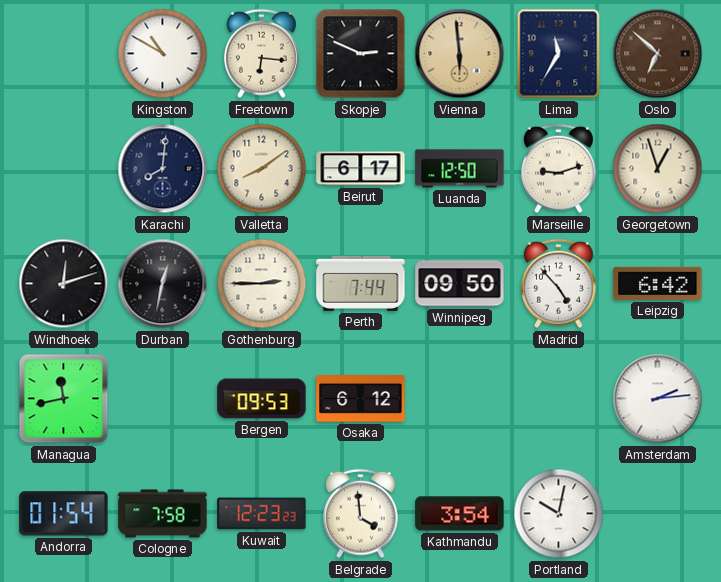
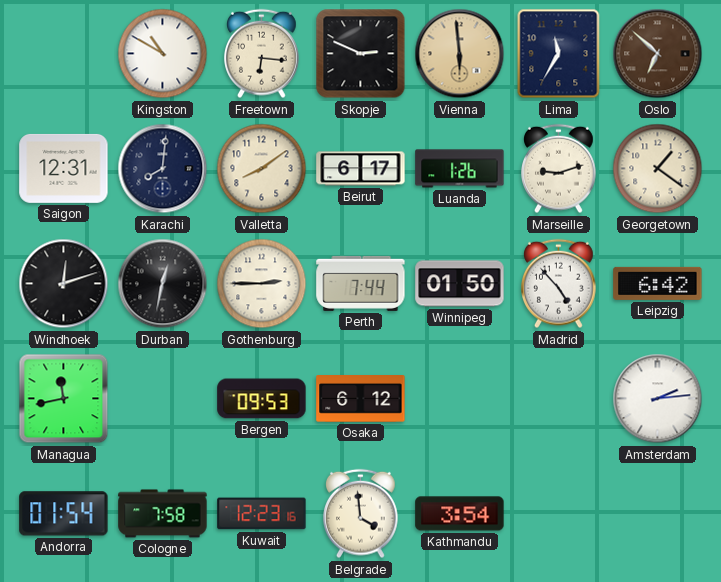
Saigon: none -> 12:31
Luanda: 12:50 -> 1:26
Georgetown: 12:57 -> 1:21
Winnipeg: 09:50 -> 01:50
Kuwait: 12:23:23 -> 12:23:16
Portland: 10:02 -> none
